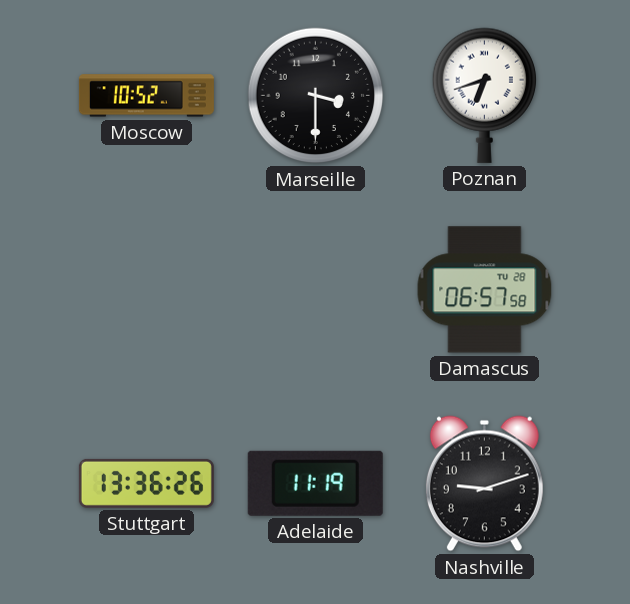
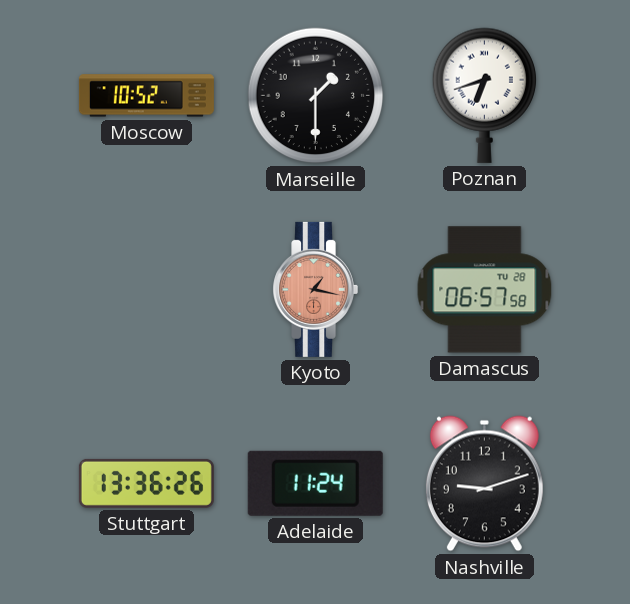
Marseille: 3:30 -> 1:30
Kyoto: none -> 1:17
Adelaide: 11:19 -> 11:24
